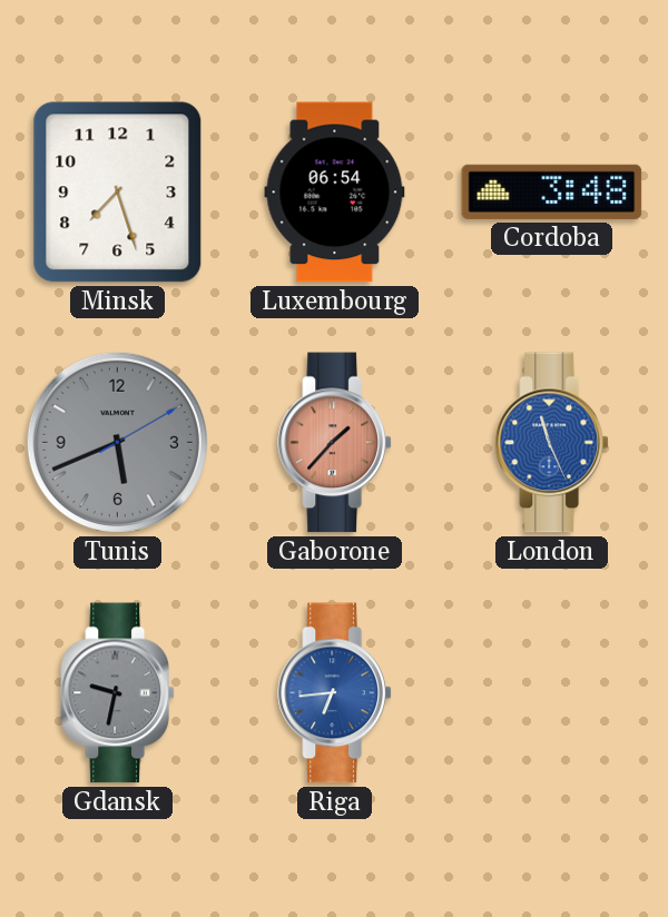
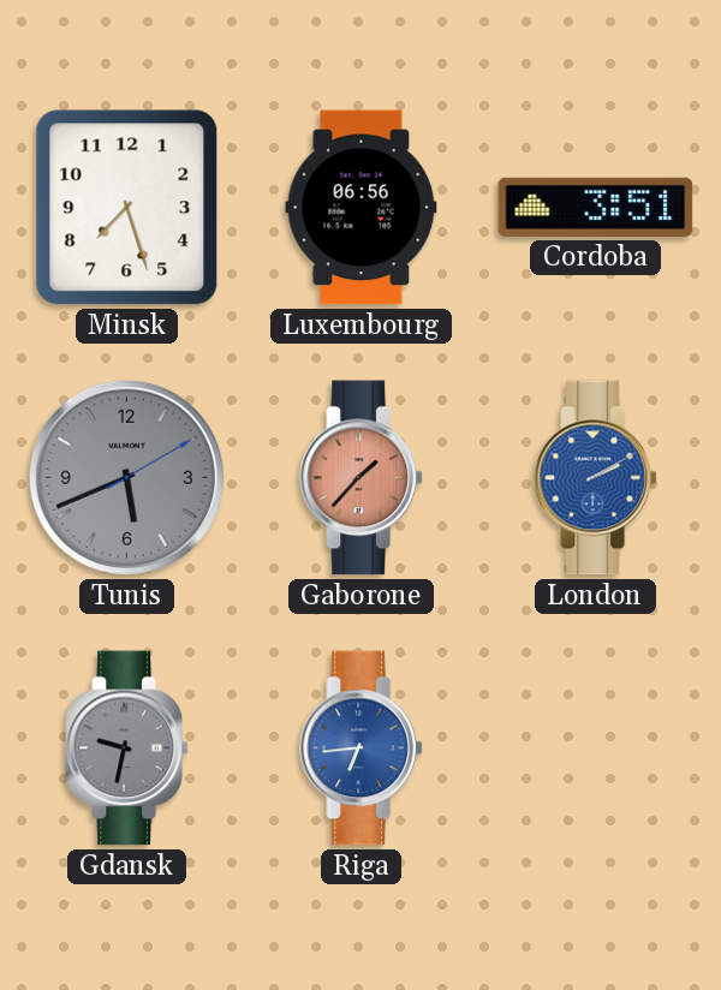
Luxembourg: 06:54 -> 06:56
Cordoba: 3:48 -> 3:51
London: 11:26 -> 2:10
